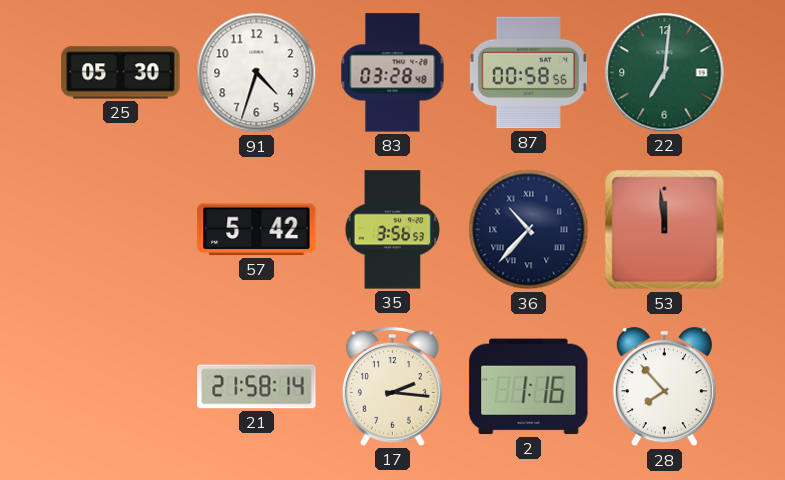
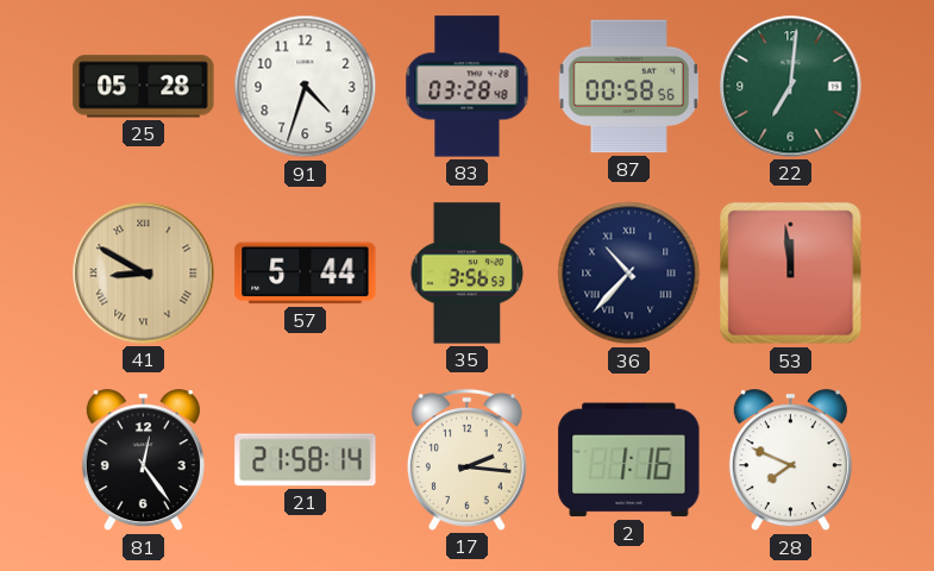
25: 05:30 -> 05:28
41: none -> 8:50
57: 5:42 -> 5:44
81: none -> 12:24
28: 7:53 -> 7:49
